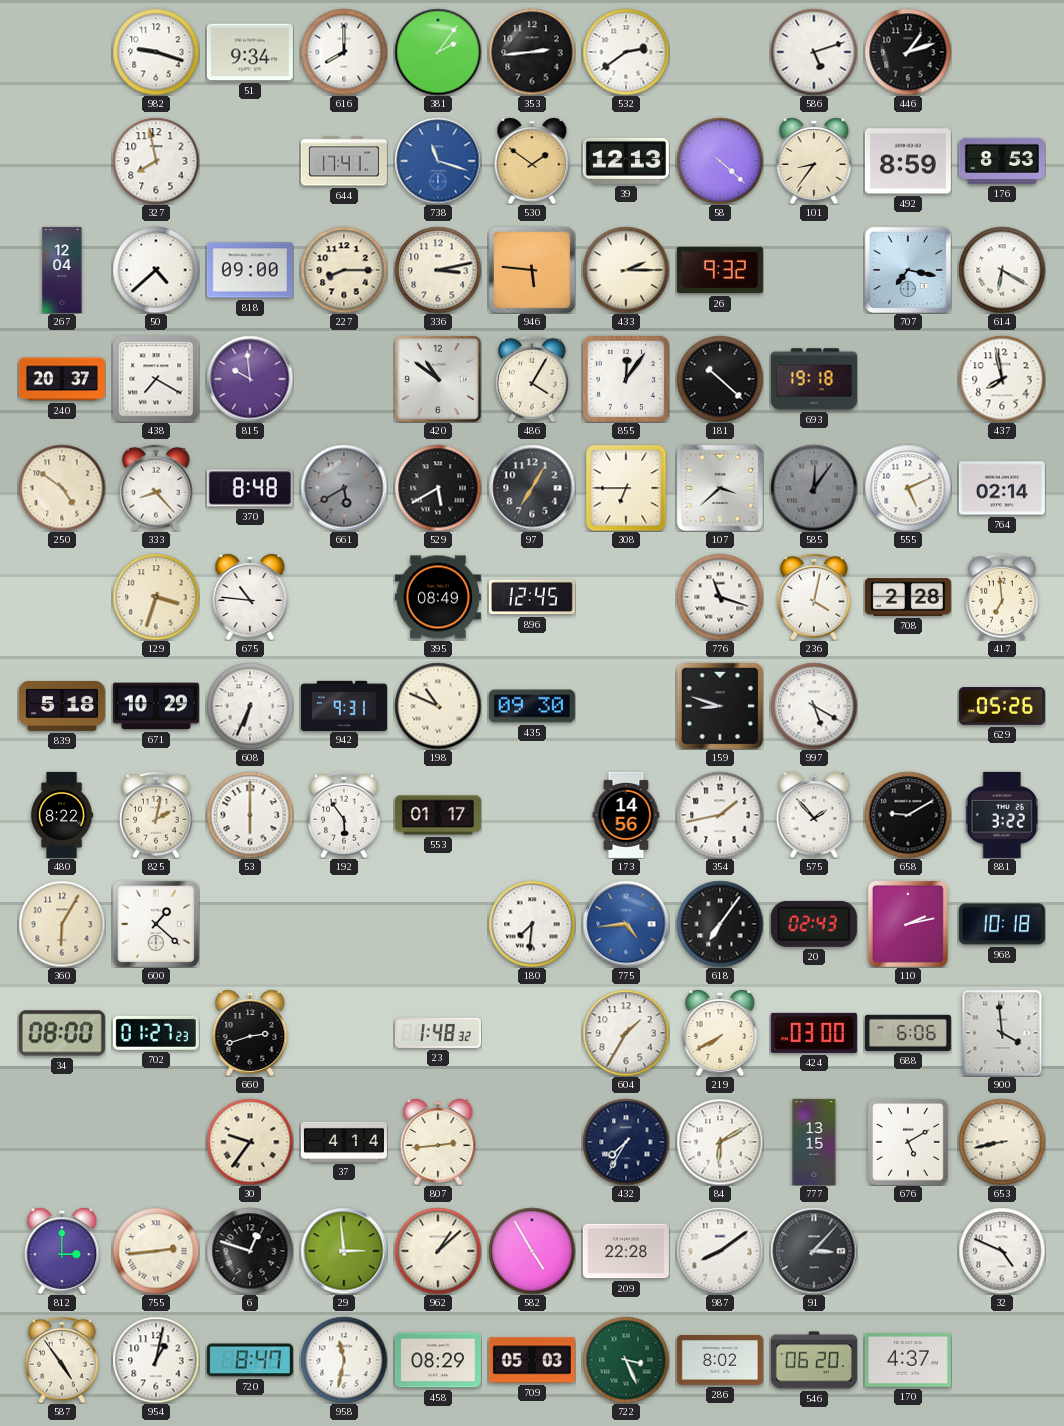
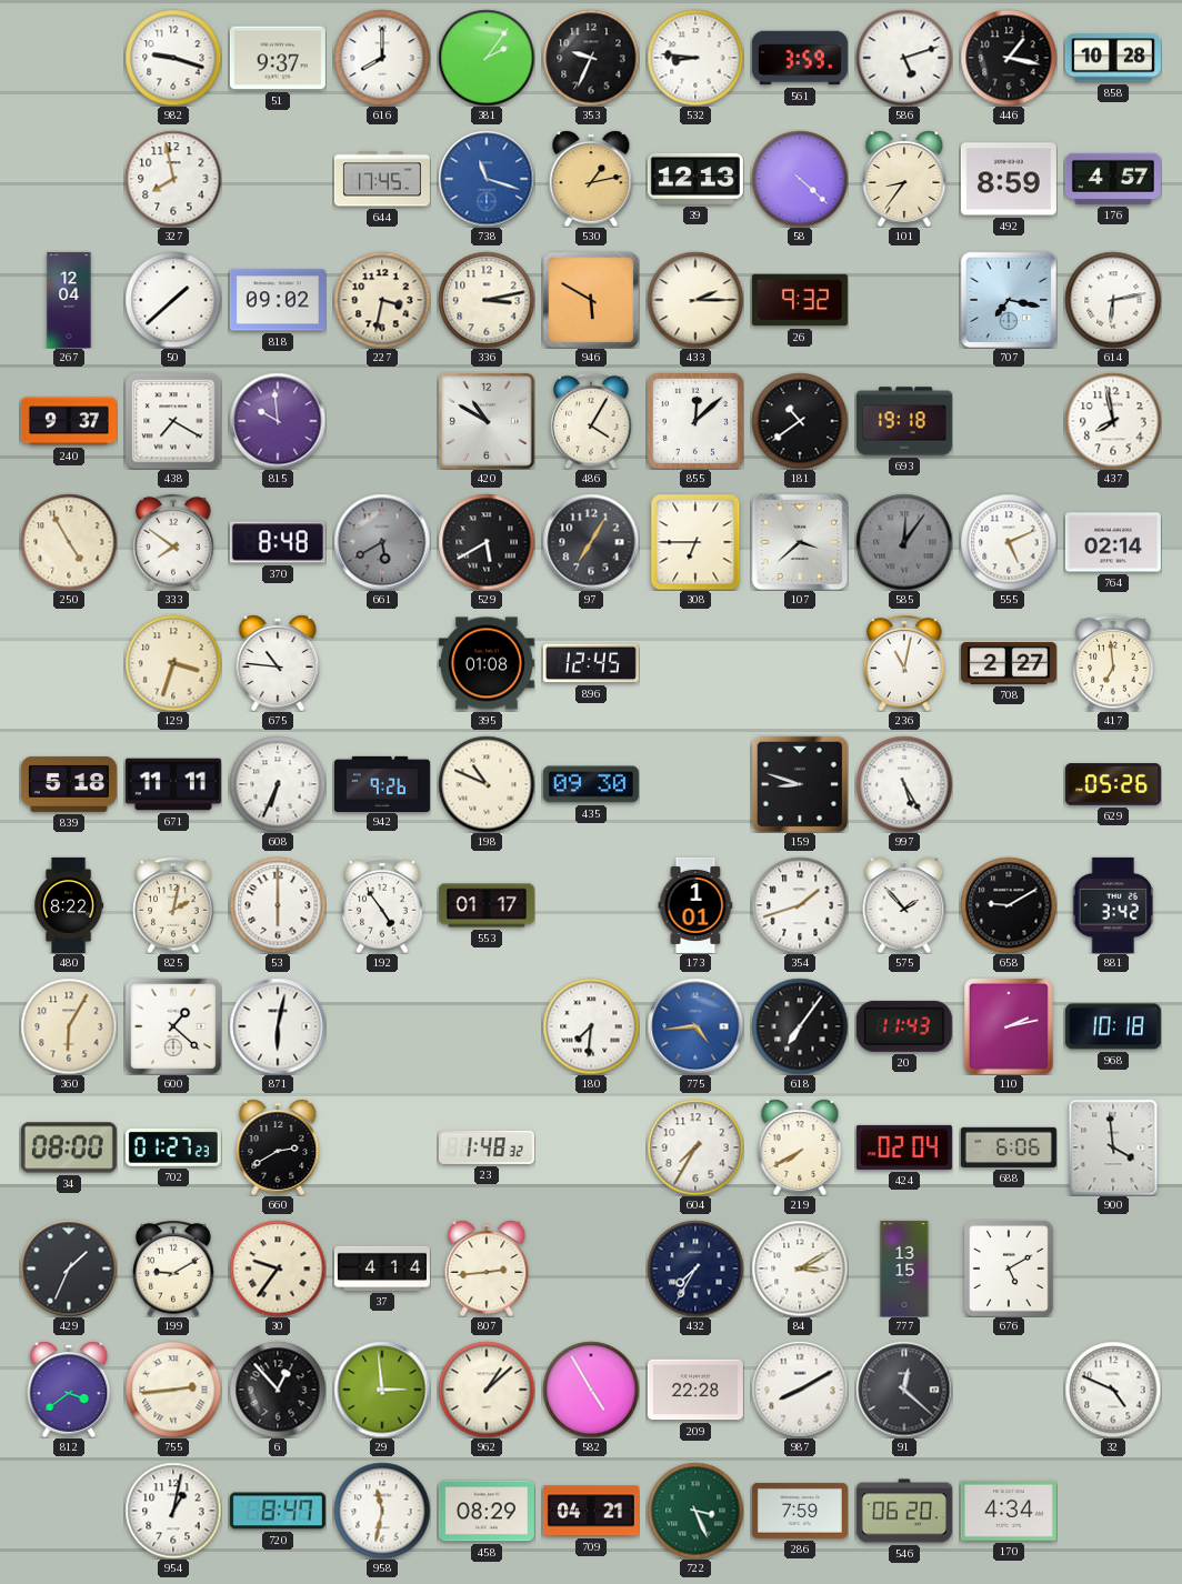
51: 9:34 -> 9:37
353: 2:44 -> 9:34
532: 2:39 -> 8:46
561: none -> 3:59
446: 1:12 -> 1:17
858: none -> 10:28
644: 17:41 -> 17:45
530: 1:51 -> 1:13
176: 8:53 -> 4:57
50: 4:38 -> 1:38
818: 09:00 -> 09:02
227: 8:15 -> 3:32
946: 5:46 -> 5:50
614: 6:20 -> 6:13
240: 20:37 -> 9:37
420: 10:51 -> 10:50
855: 12:06 -> 12:08
181: 10:22 -> 10:39
250: 4:51 -> 4:55
333: 8:23 -> 7:51
395: 08:49 -> 01:08
776: 11:18 -> none
236: 4:02 -> 11:02
708: 2:28 -> 2:27
671: 10:29 -> 11:11
942: 9:31 -> 9:26
997: 5:20 -> 5:25
192: 5:54 -> 4:54
173: 14:56 -> 1:01
354: 1:43 -> 1:42
881: 3:22 -> 3:42
871: none -> 6:02
20: 02:43 -> 11:43
660: 2:42 -> 2:40
604: 1:35 -> 7:35
424: 03:00 -> 02:04
429: none -> 1:34
199: none -> 9:10
84: 6:10 -> 3:10
653: 8:43 -> none
812: 3:00 -> 3:39
6: 12:48 -> 12:53
987: 8:09 -> 8:10
91: 3:07 -> 12:22
587: 4:54 -> none
709: 05:03 -> 04:21
286: 8:02 -> 7:59
170: 4:37 -> 4:34
